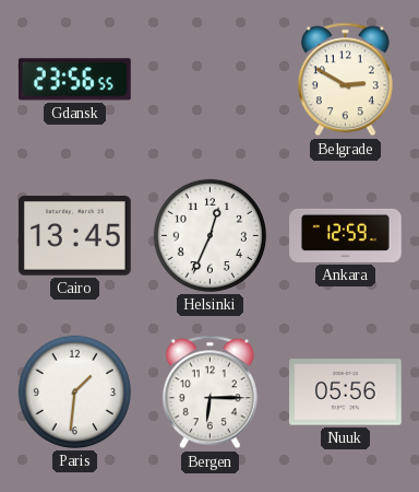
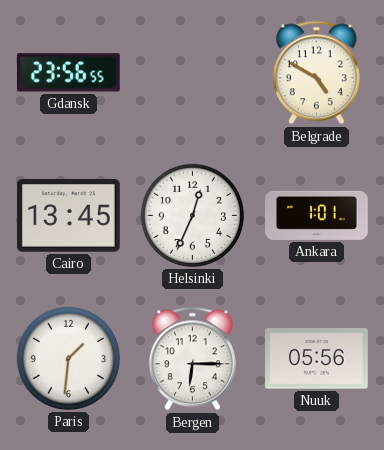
Belgrade: 2:50 -> 4:50
Ankara: 12:59 -> 1:01
